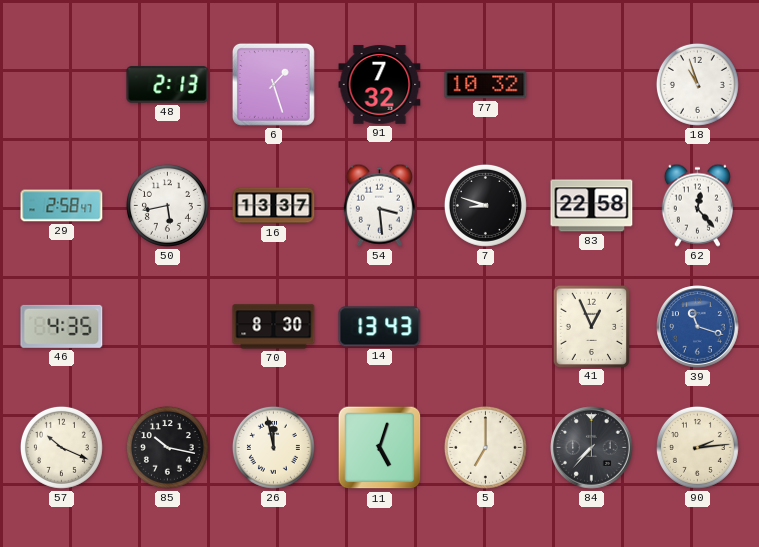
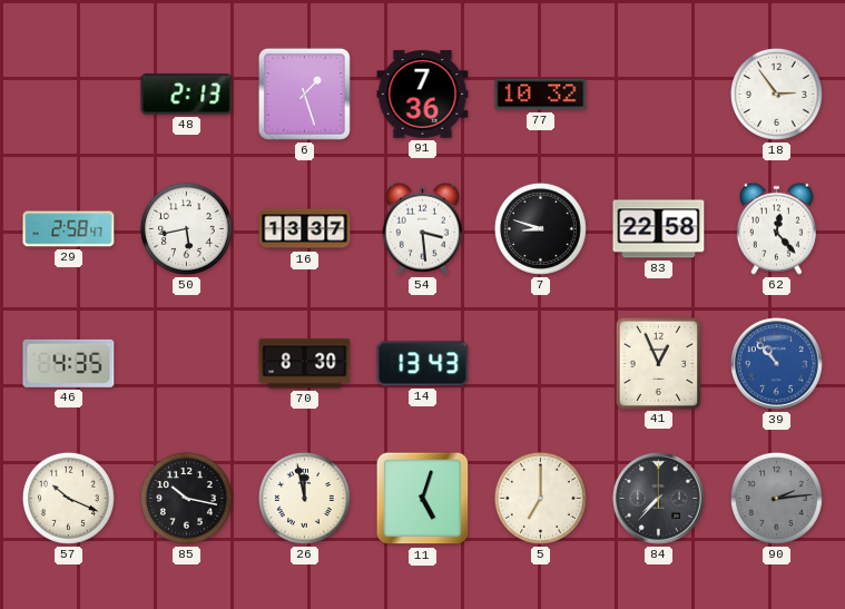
91: 7:32 -> 7:36
18: 10:57 -> 2:54
39: 11:18 -> 10:53
90 dial: cream -> grey
